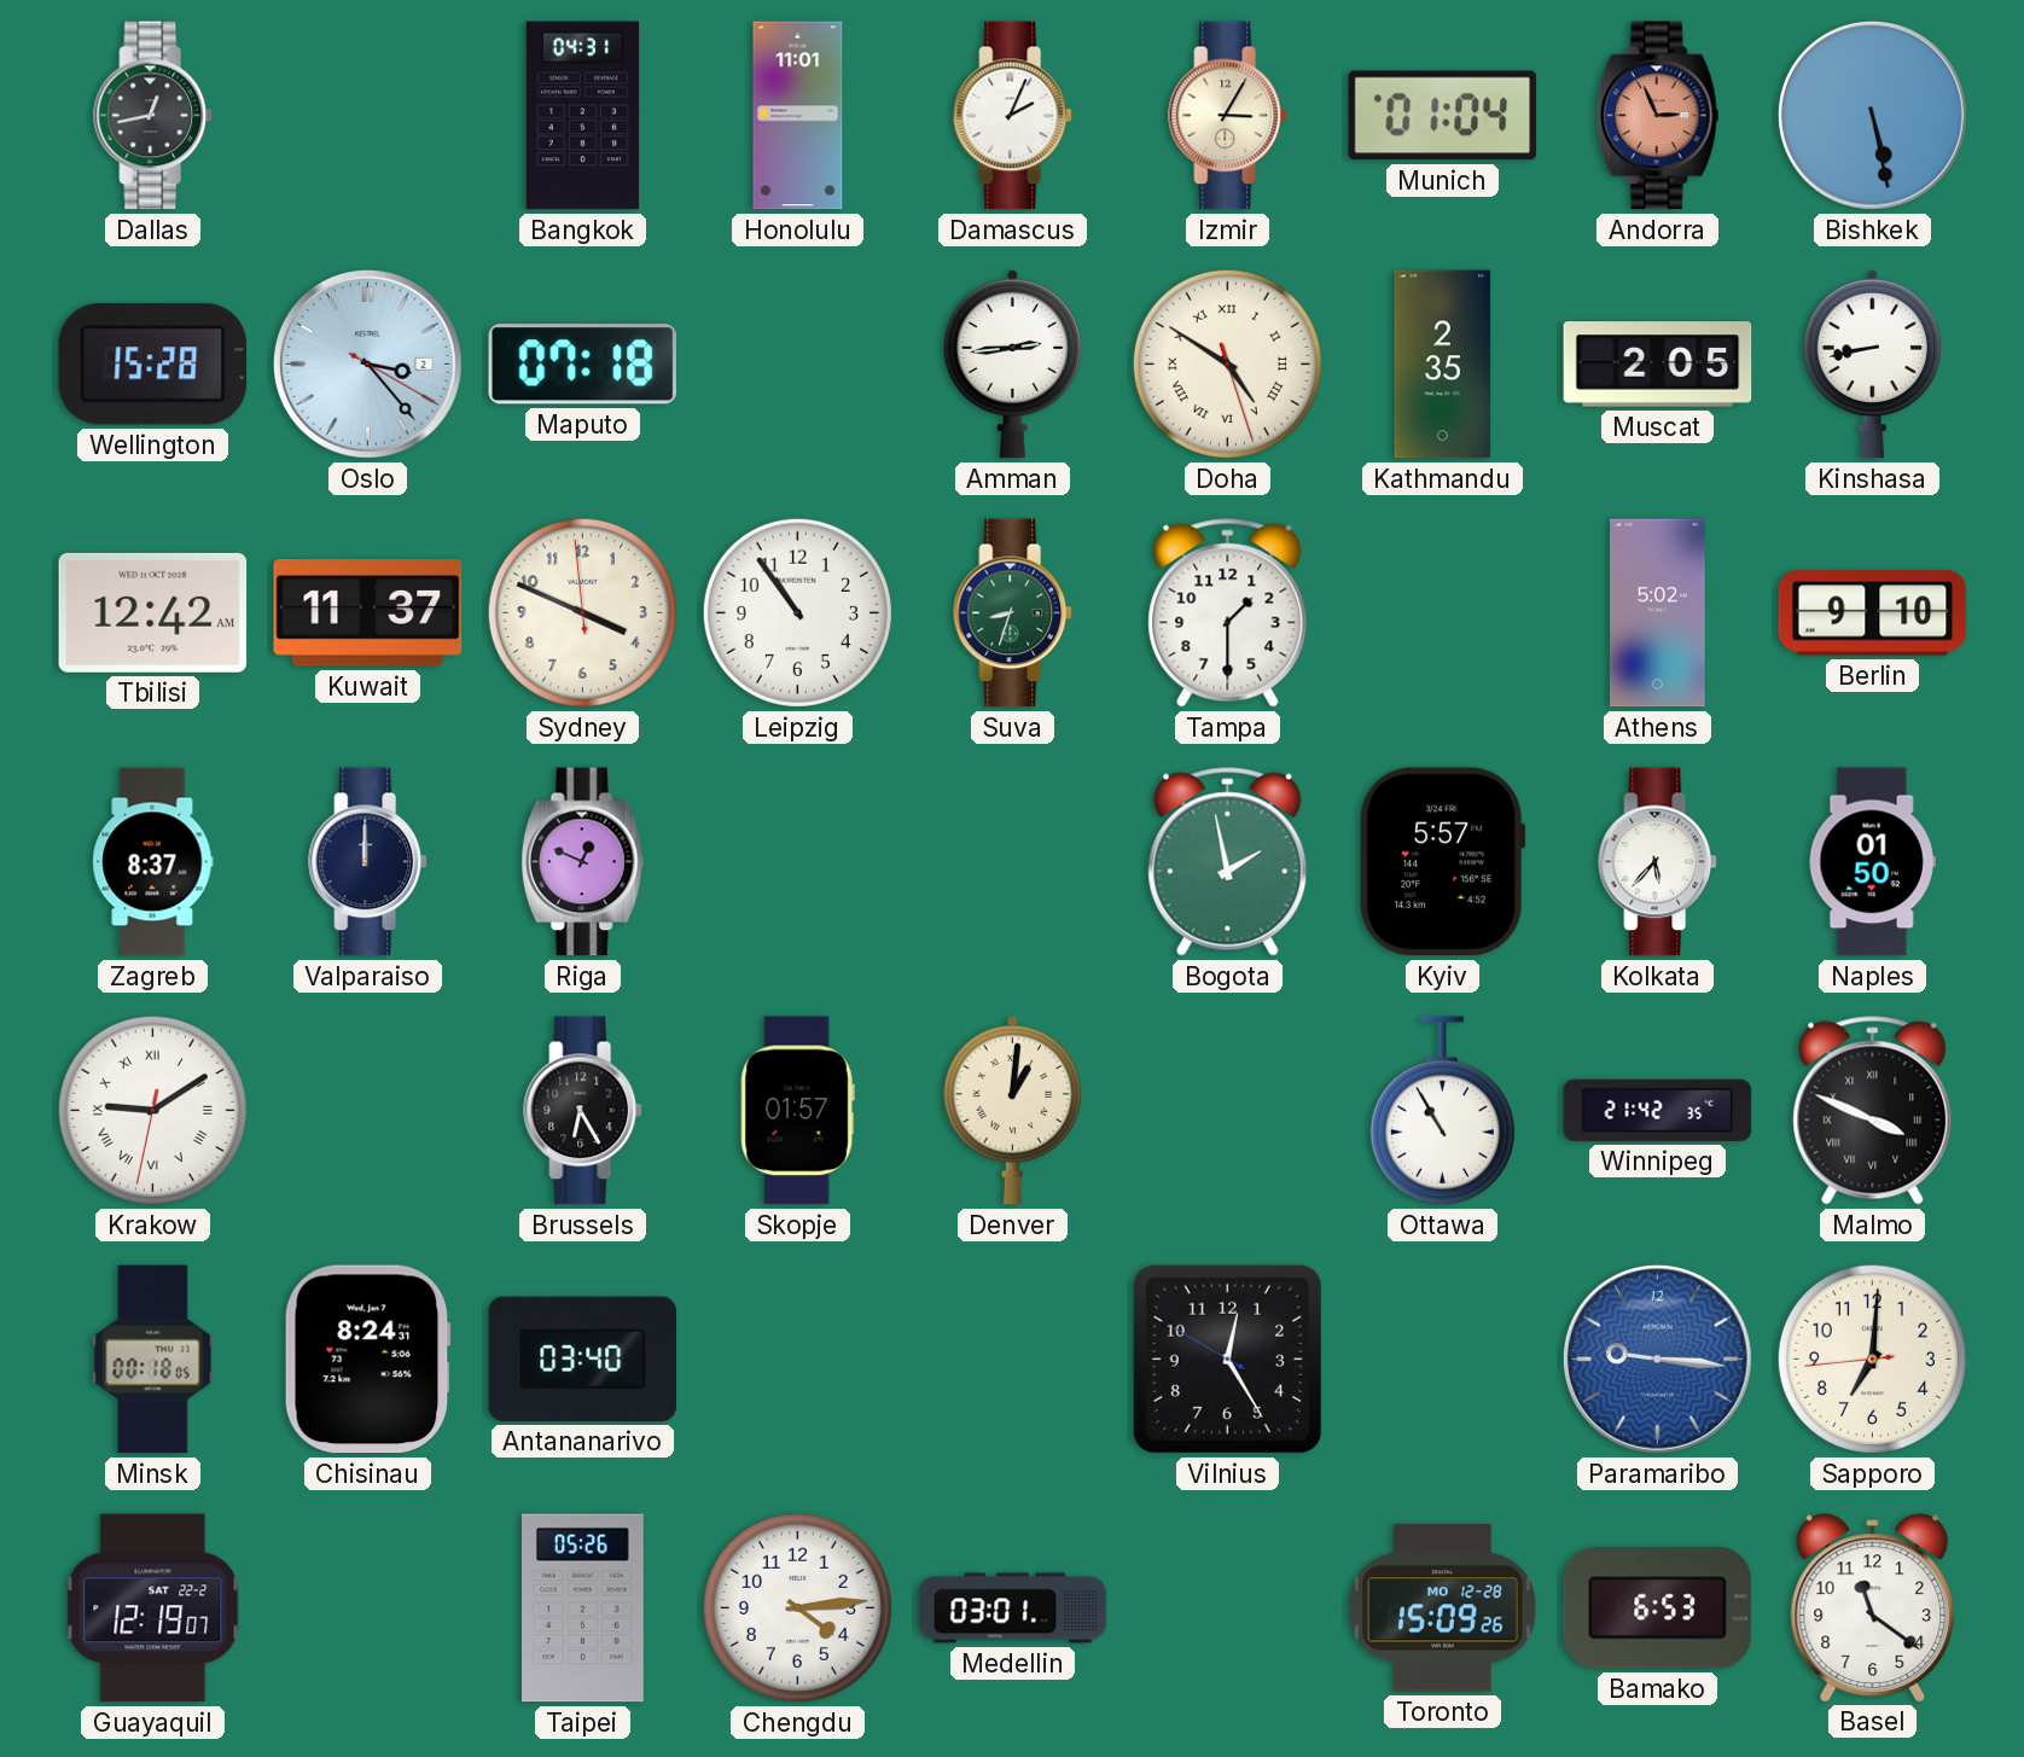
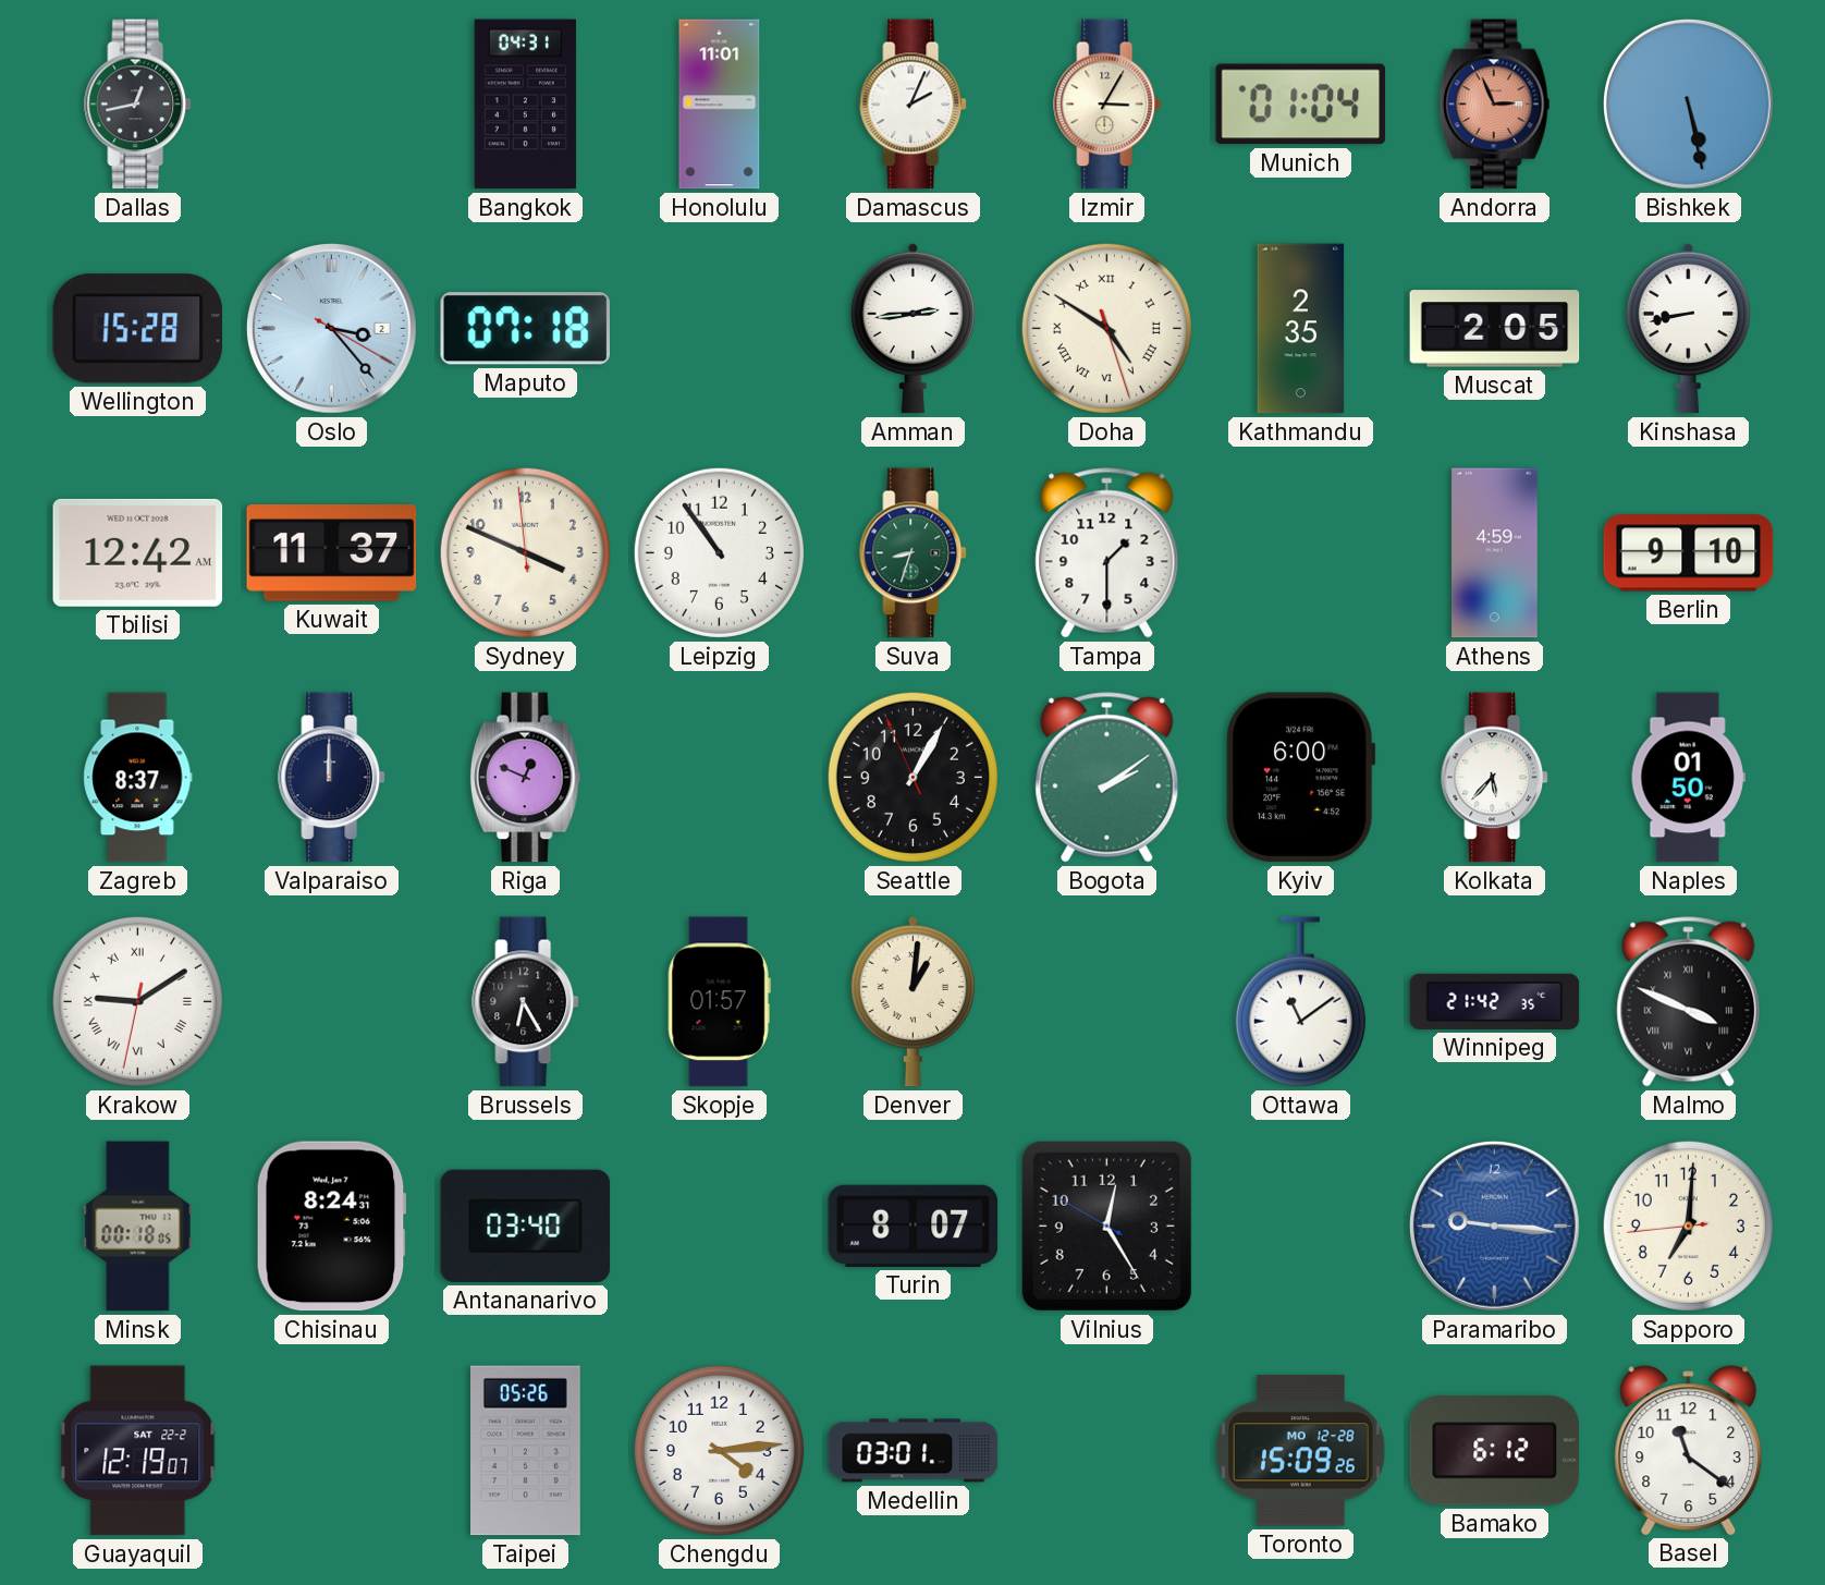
Athens: 5:02 -> 4:59
Seattle: none -> 1:04
Bogota: 1:58 -> 2:09
Kyiv: 5:57 -> 6:00
Ottawa: 10:55 -> 11:09
Turin: none -> 8:07
Bamako: 6:53 -> 6:12
